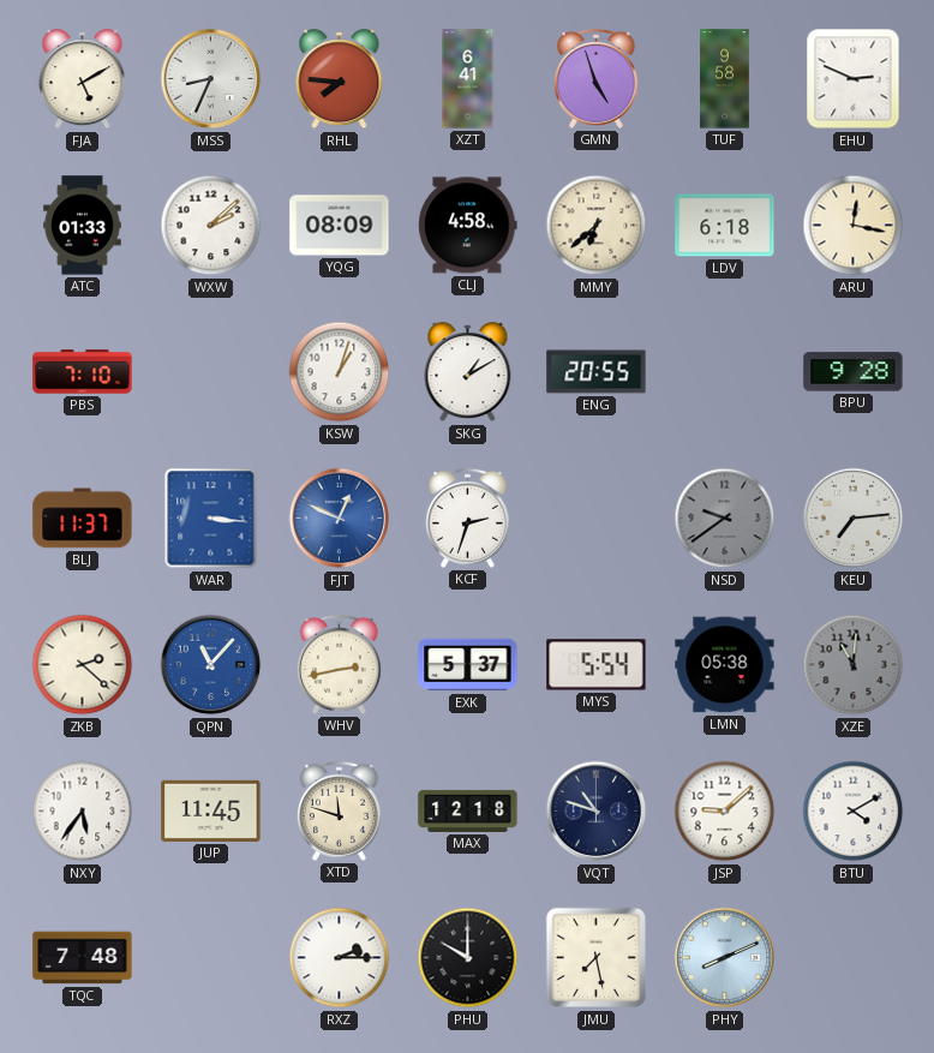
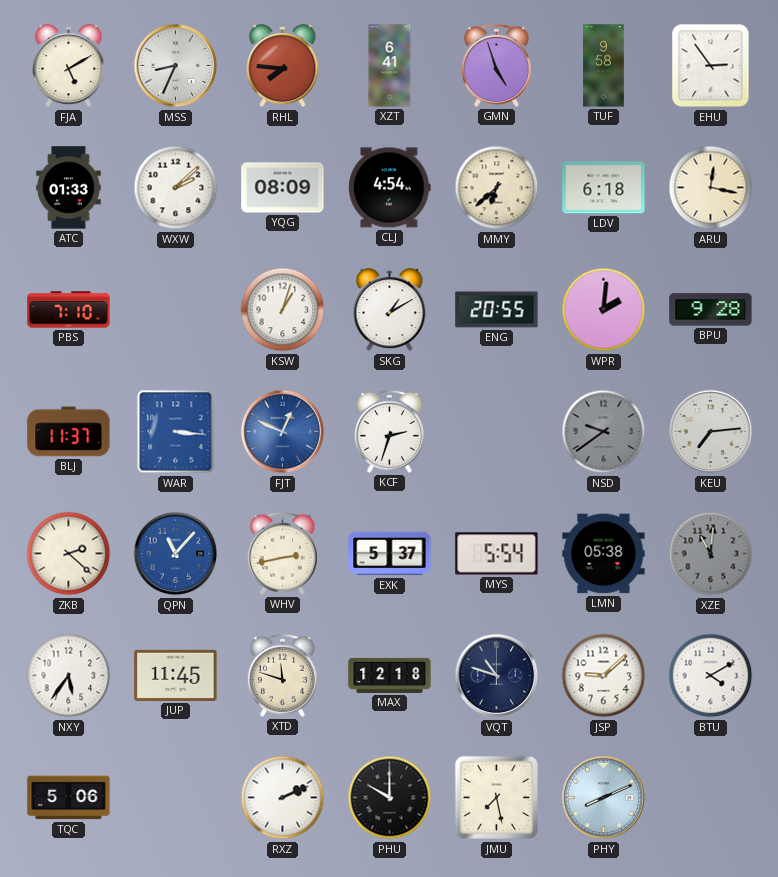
EHU: 2:49 -> 2:54
CLJ: 4:58 -> 4:54
WPR: none -> 2:01
TQC: 7:48 -> 5:06
RXZ: 2:15 -> 2:11
